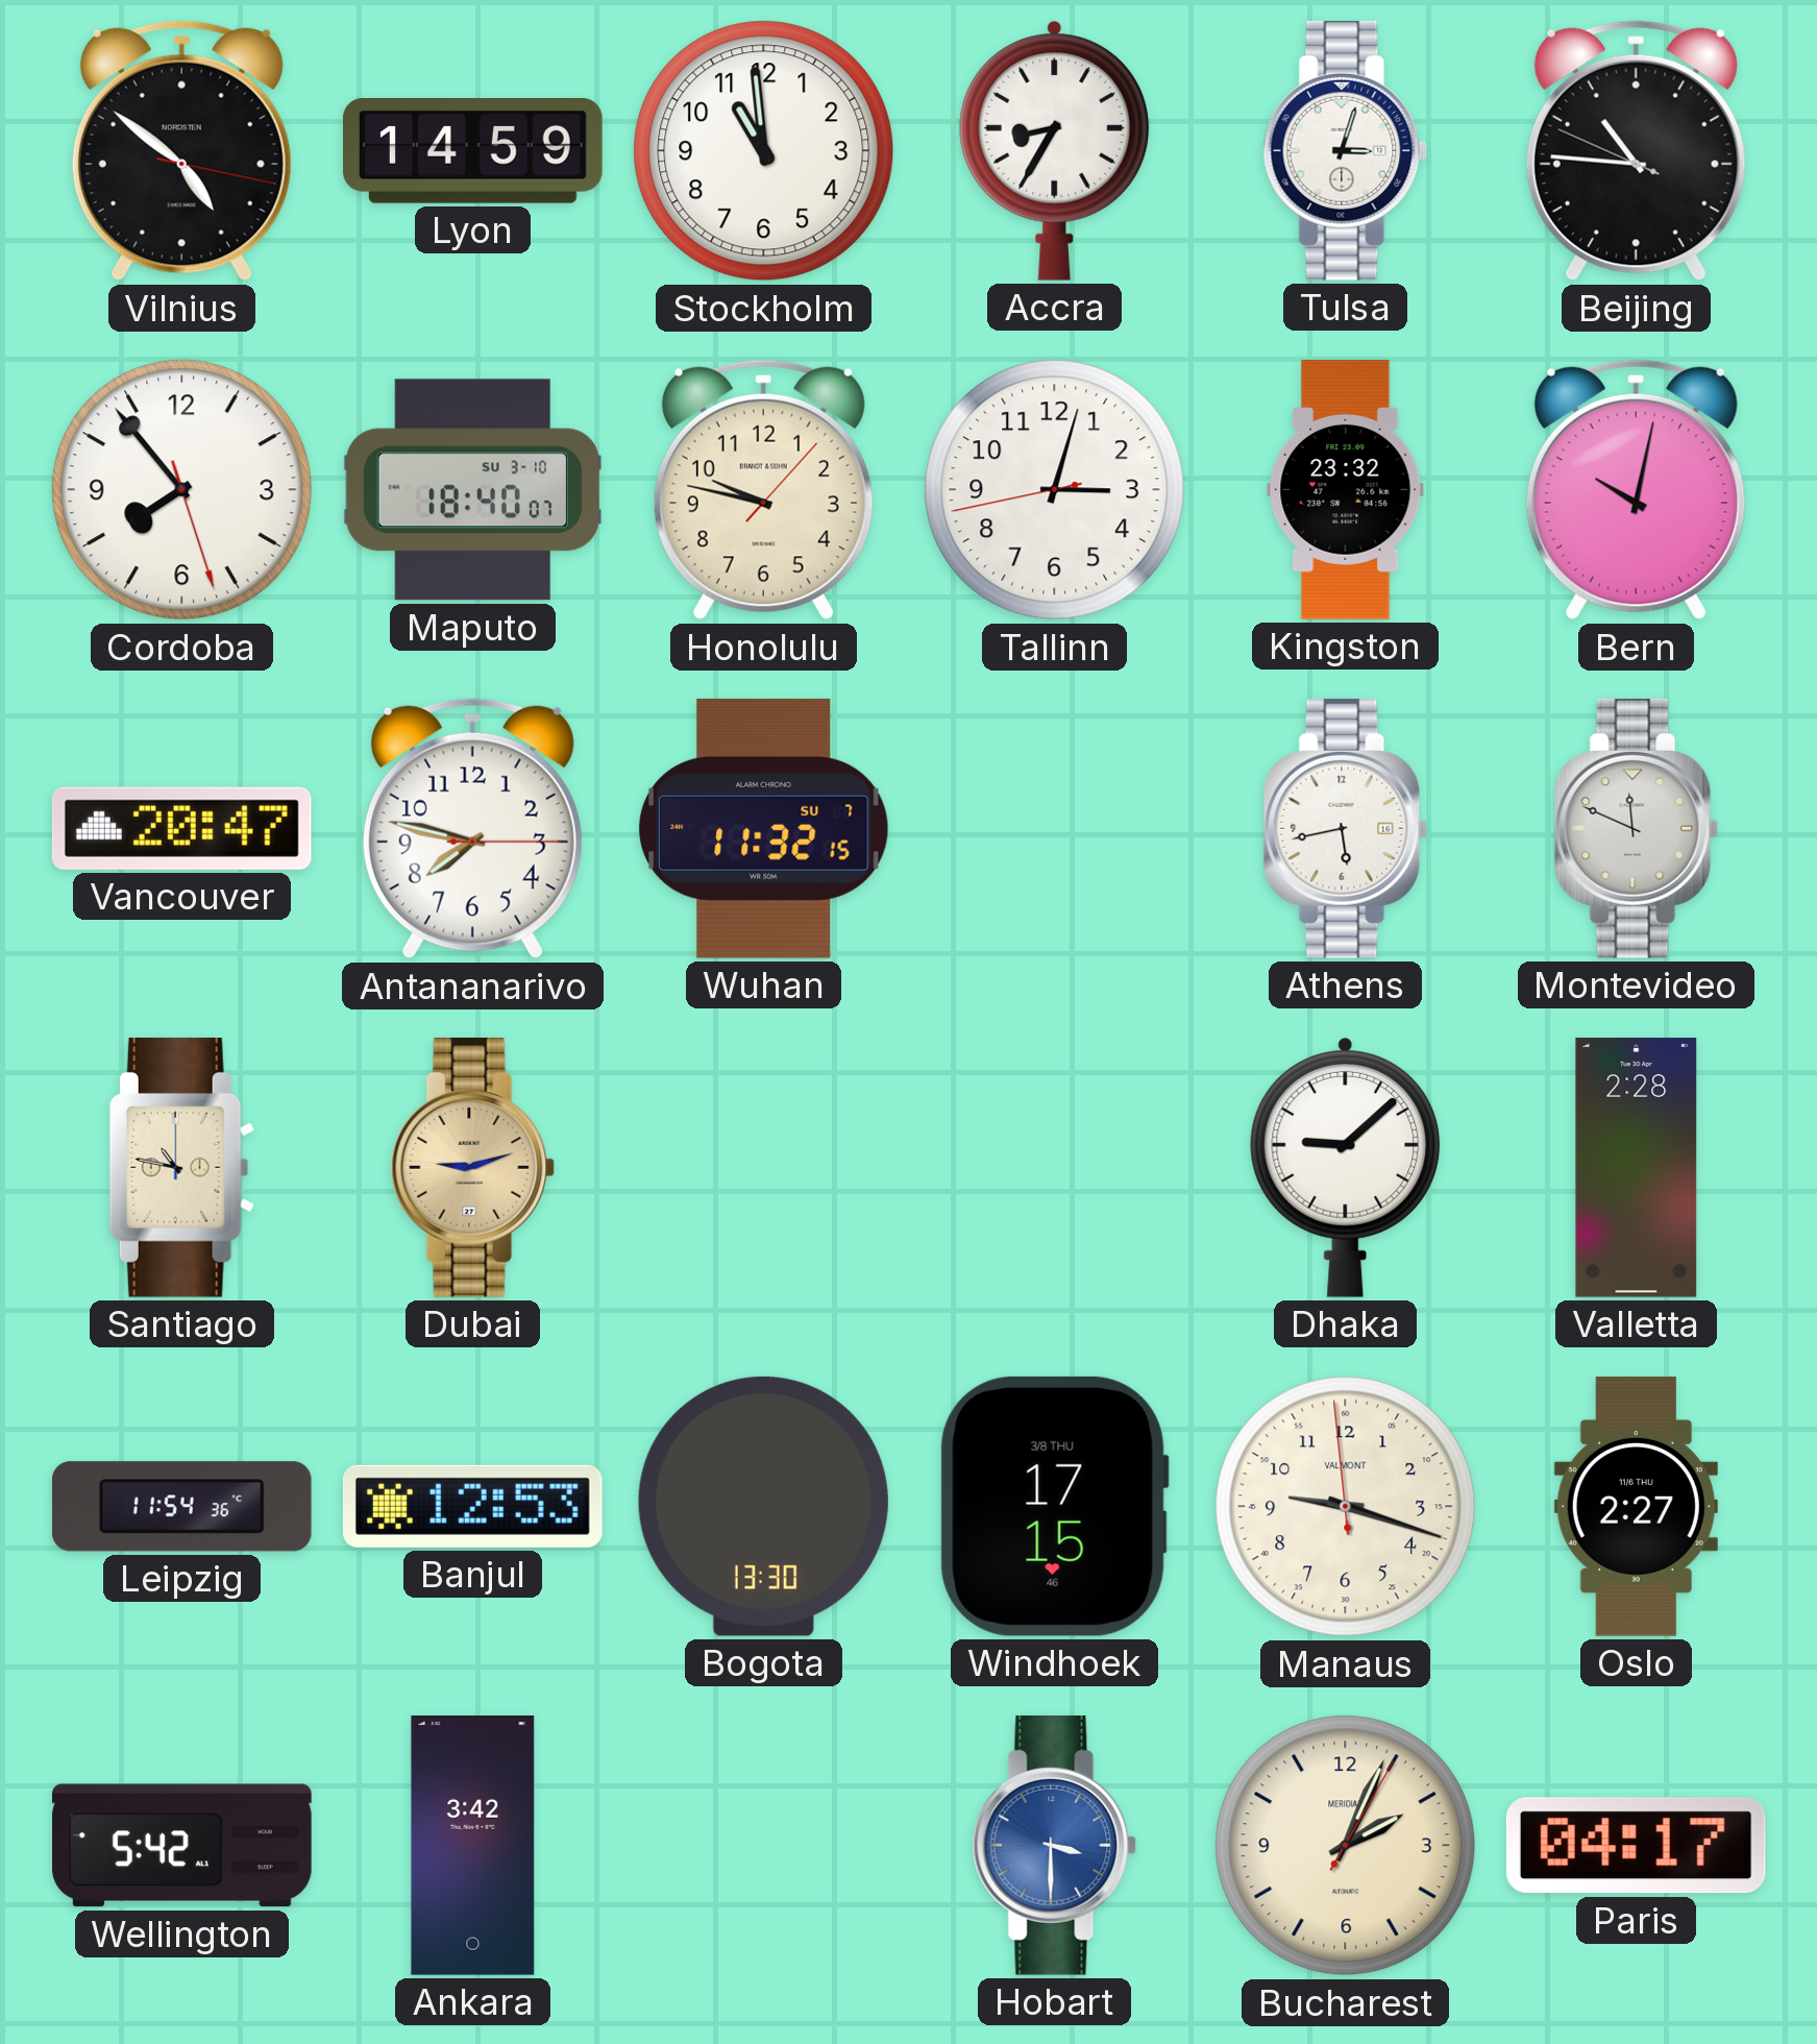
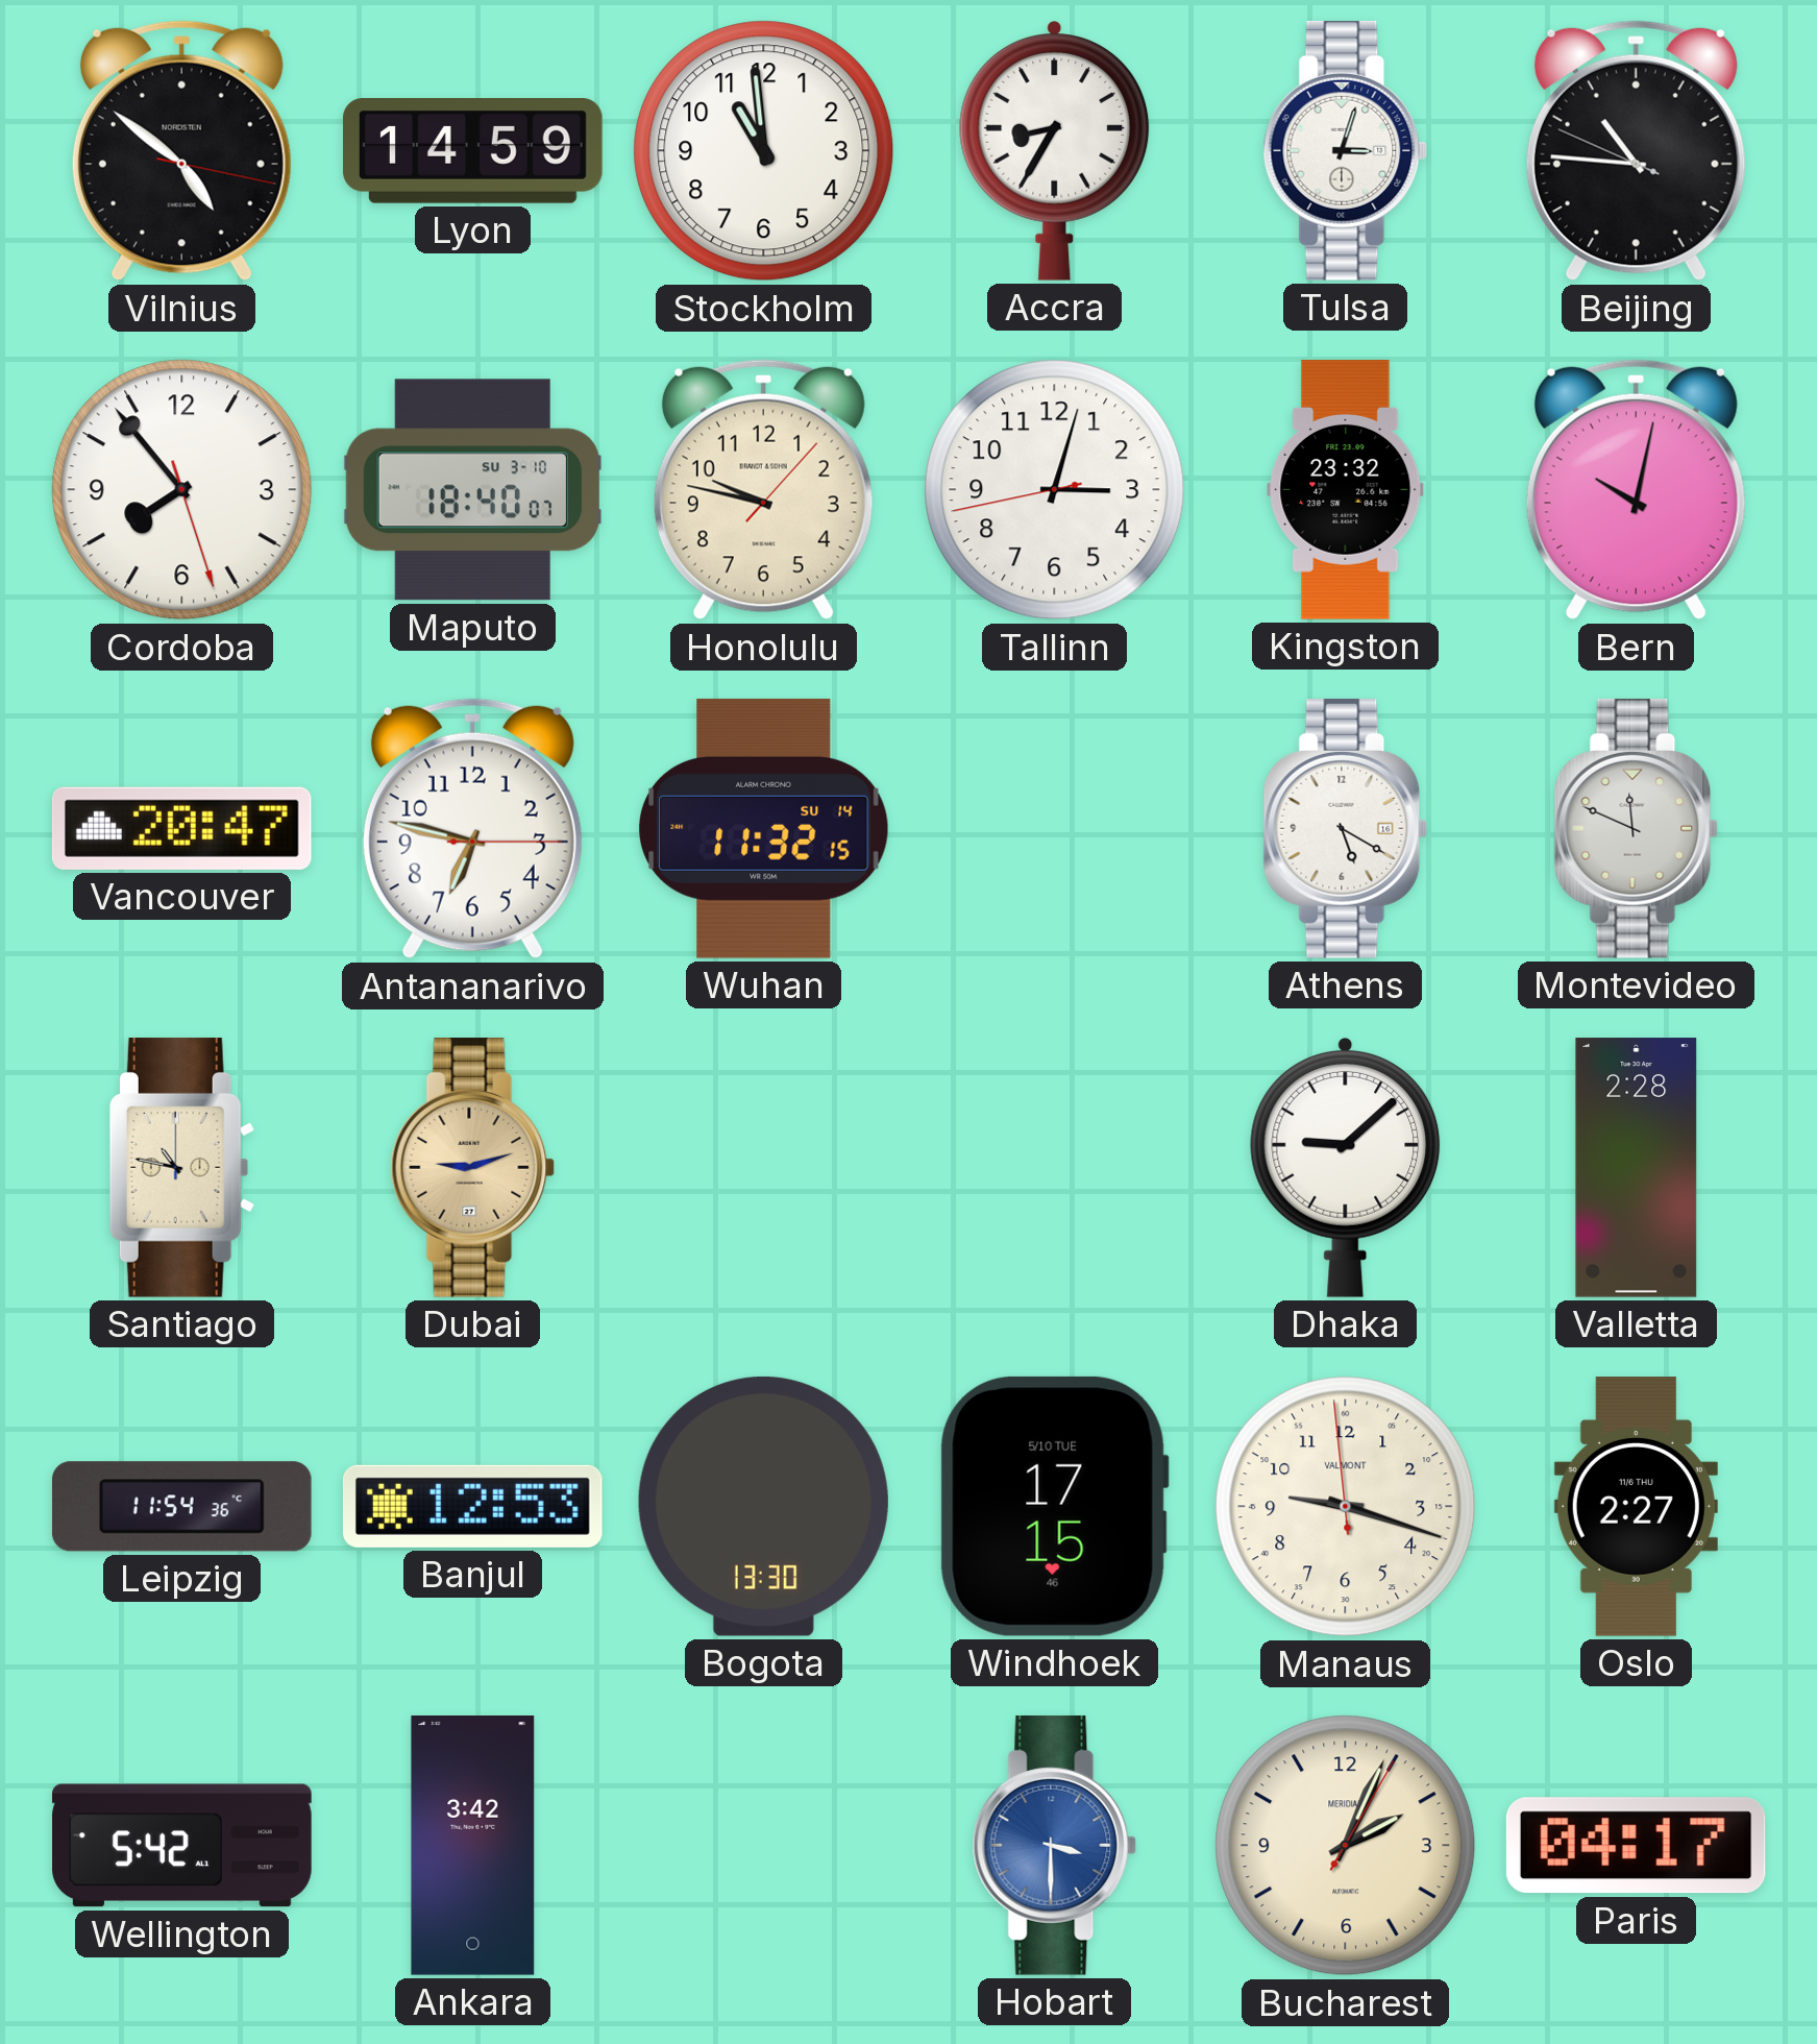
Antananarivo: 7:47 -> 6:47
Wuhan date: SU 7 -> SU 14
Athens: 5:43 -> 5:20
Windhoek date: 3/8 THU -> 5/10 TUE
